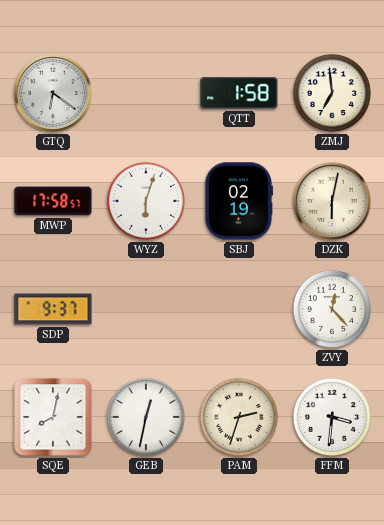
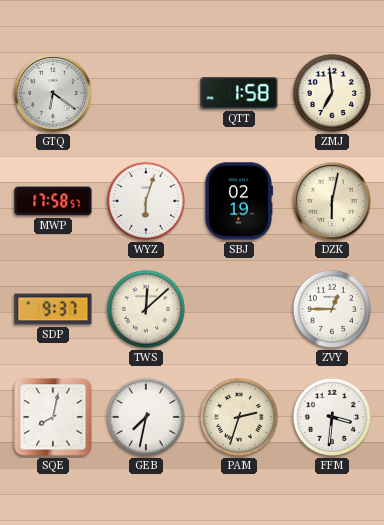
TWS: none -> 12:08
ZVY: 12:23 -> 12:45
GEB: 12:32 -> 7:32
